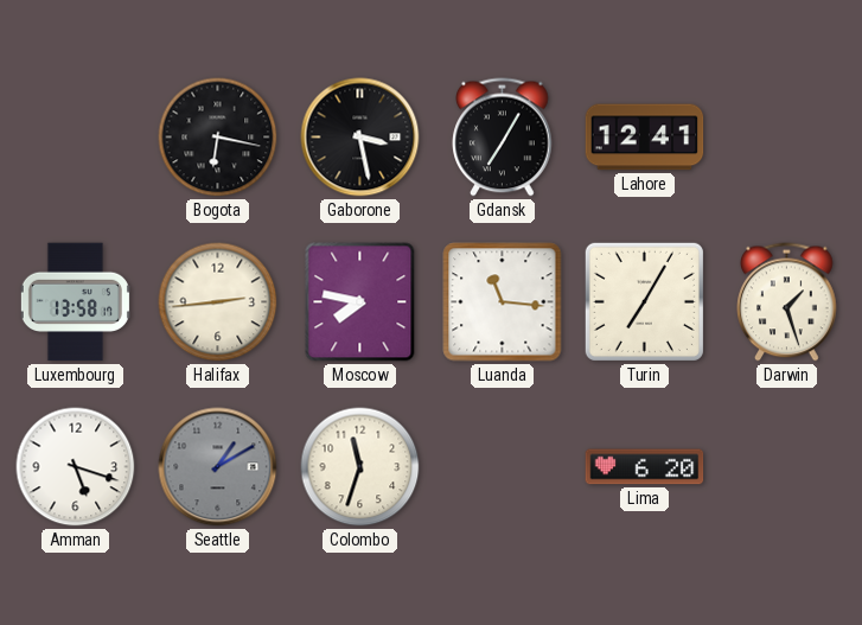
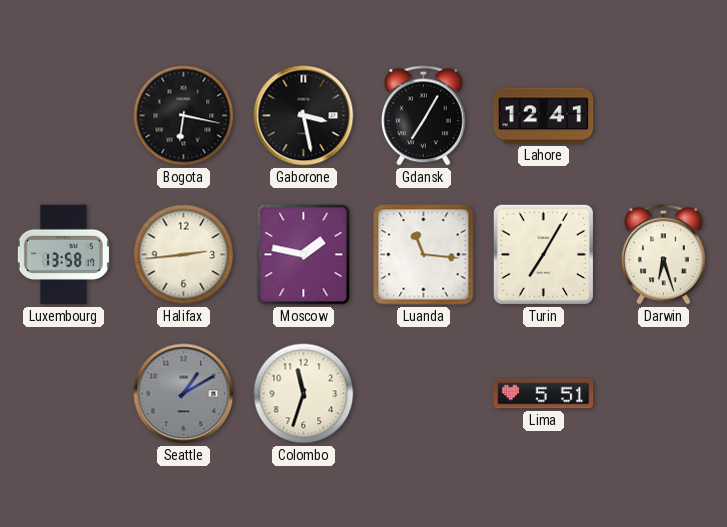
Moscow: 7:47 -> 1:47
Darwin: 1:27 -> 6:27
Amman: 5:18 -> none
Lima: 6:20 -> 5:51
